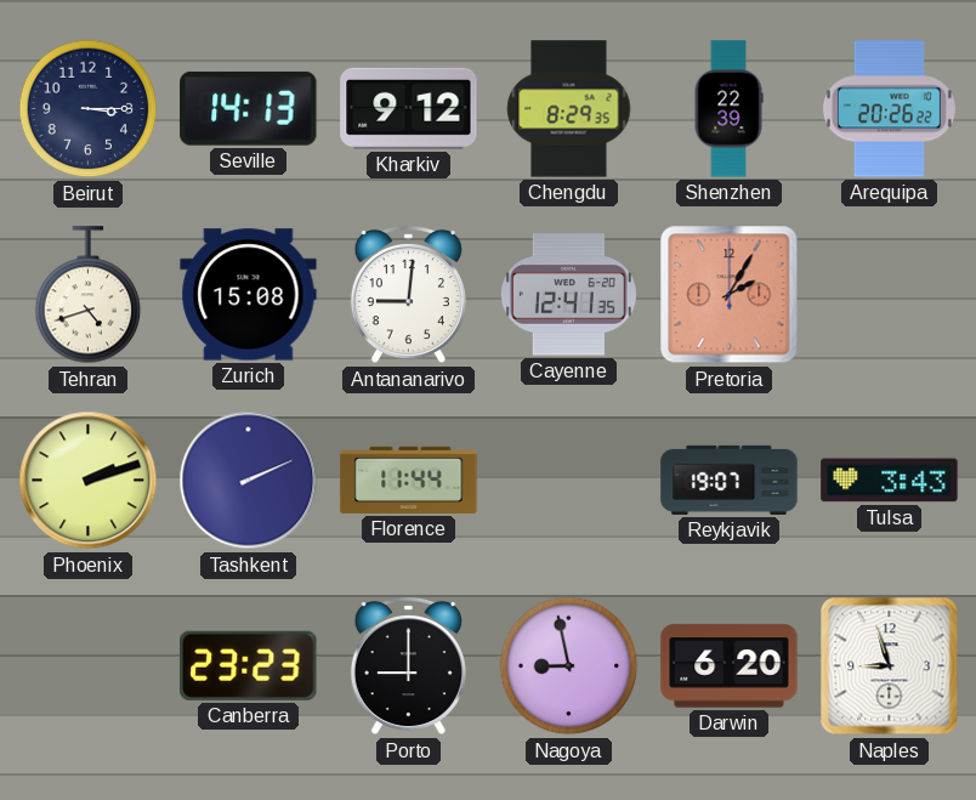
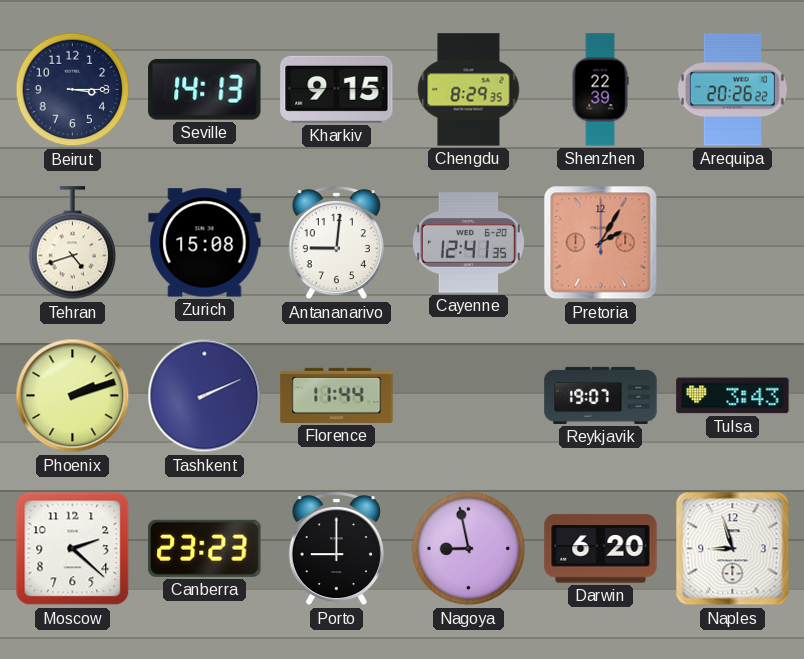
Kharkiv: 9:12 -> 9:15
Moscow: none -> 2:22
